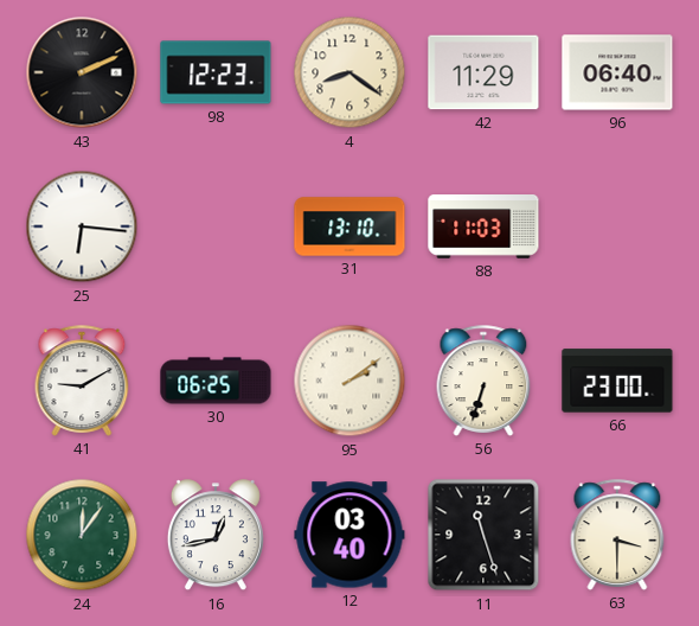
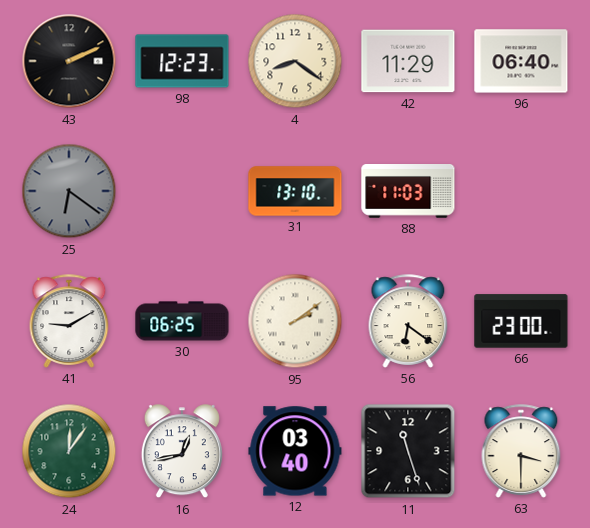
25: 6:16 -> 6:21
25 dial: white -> grey
56: 6:33 -> 6:21
